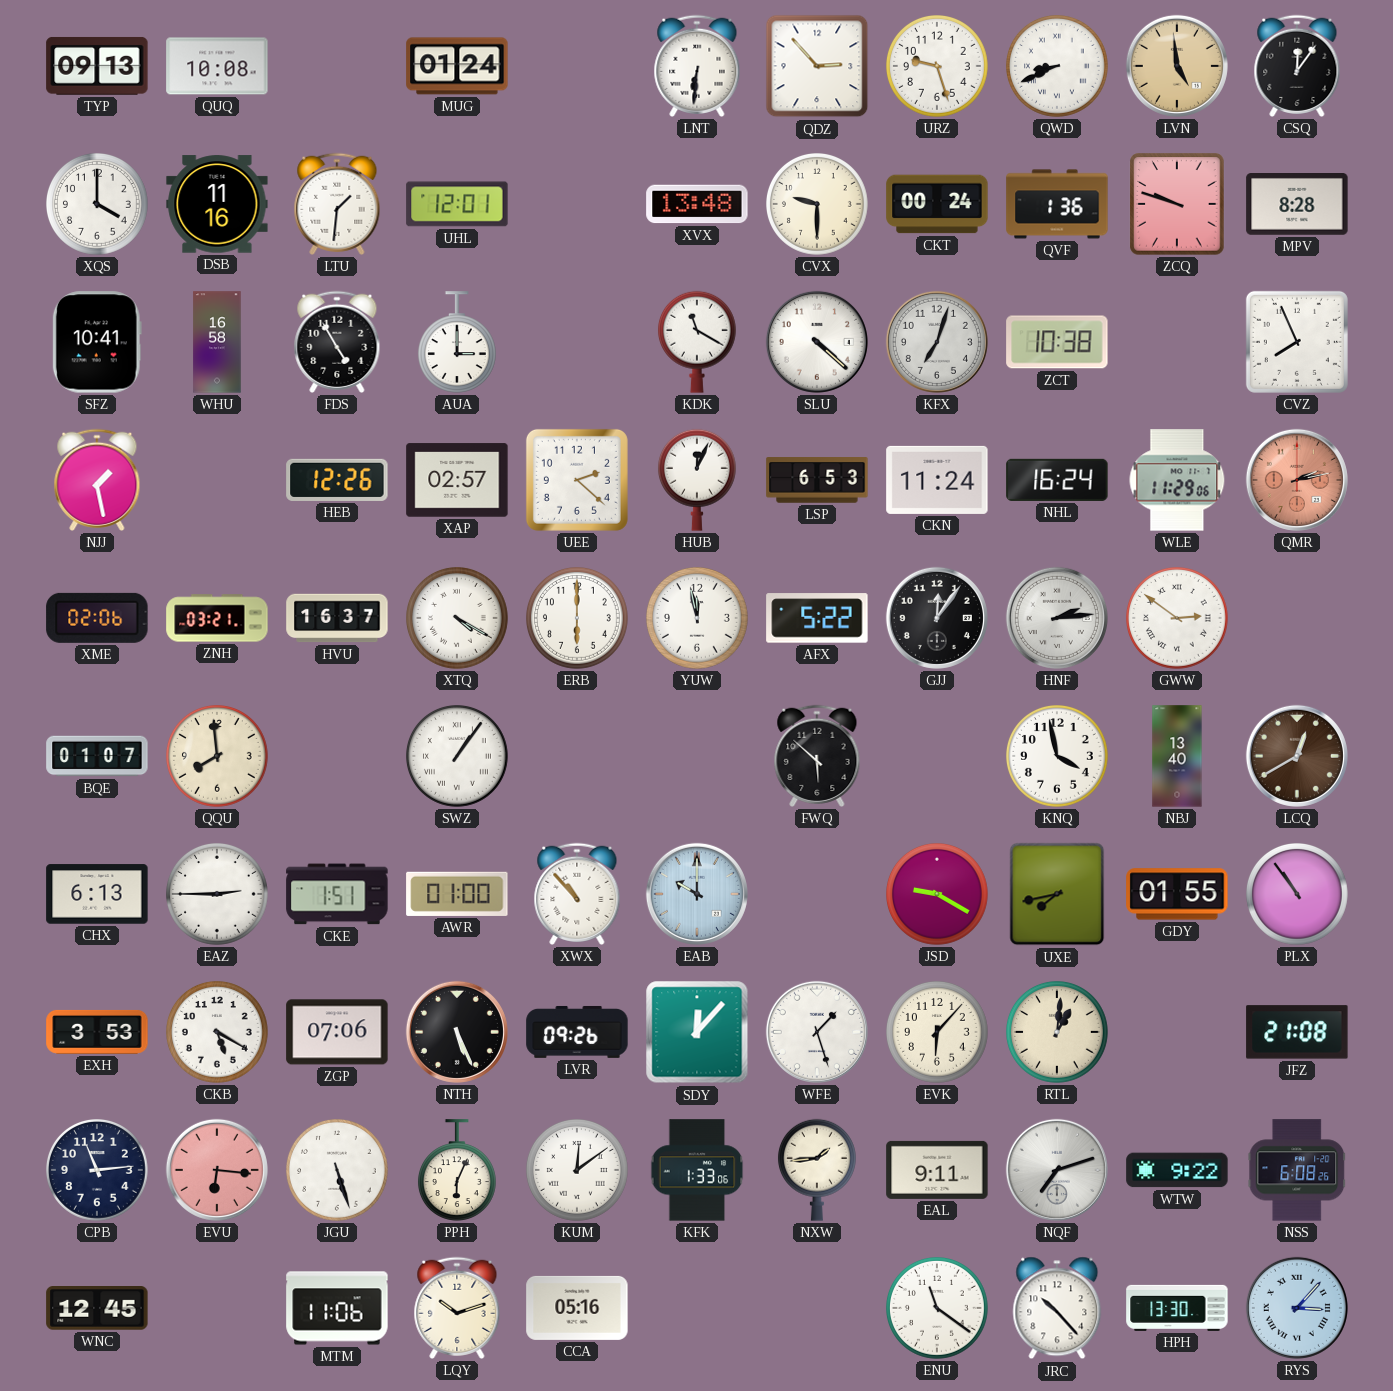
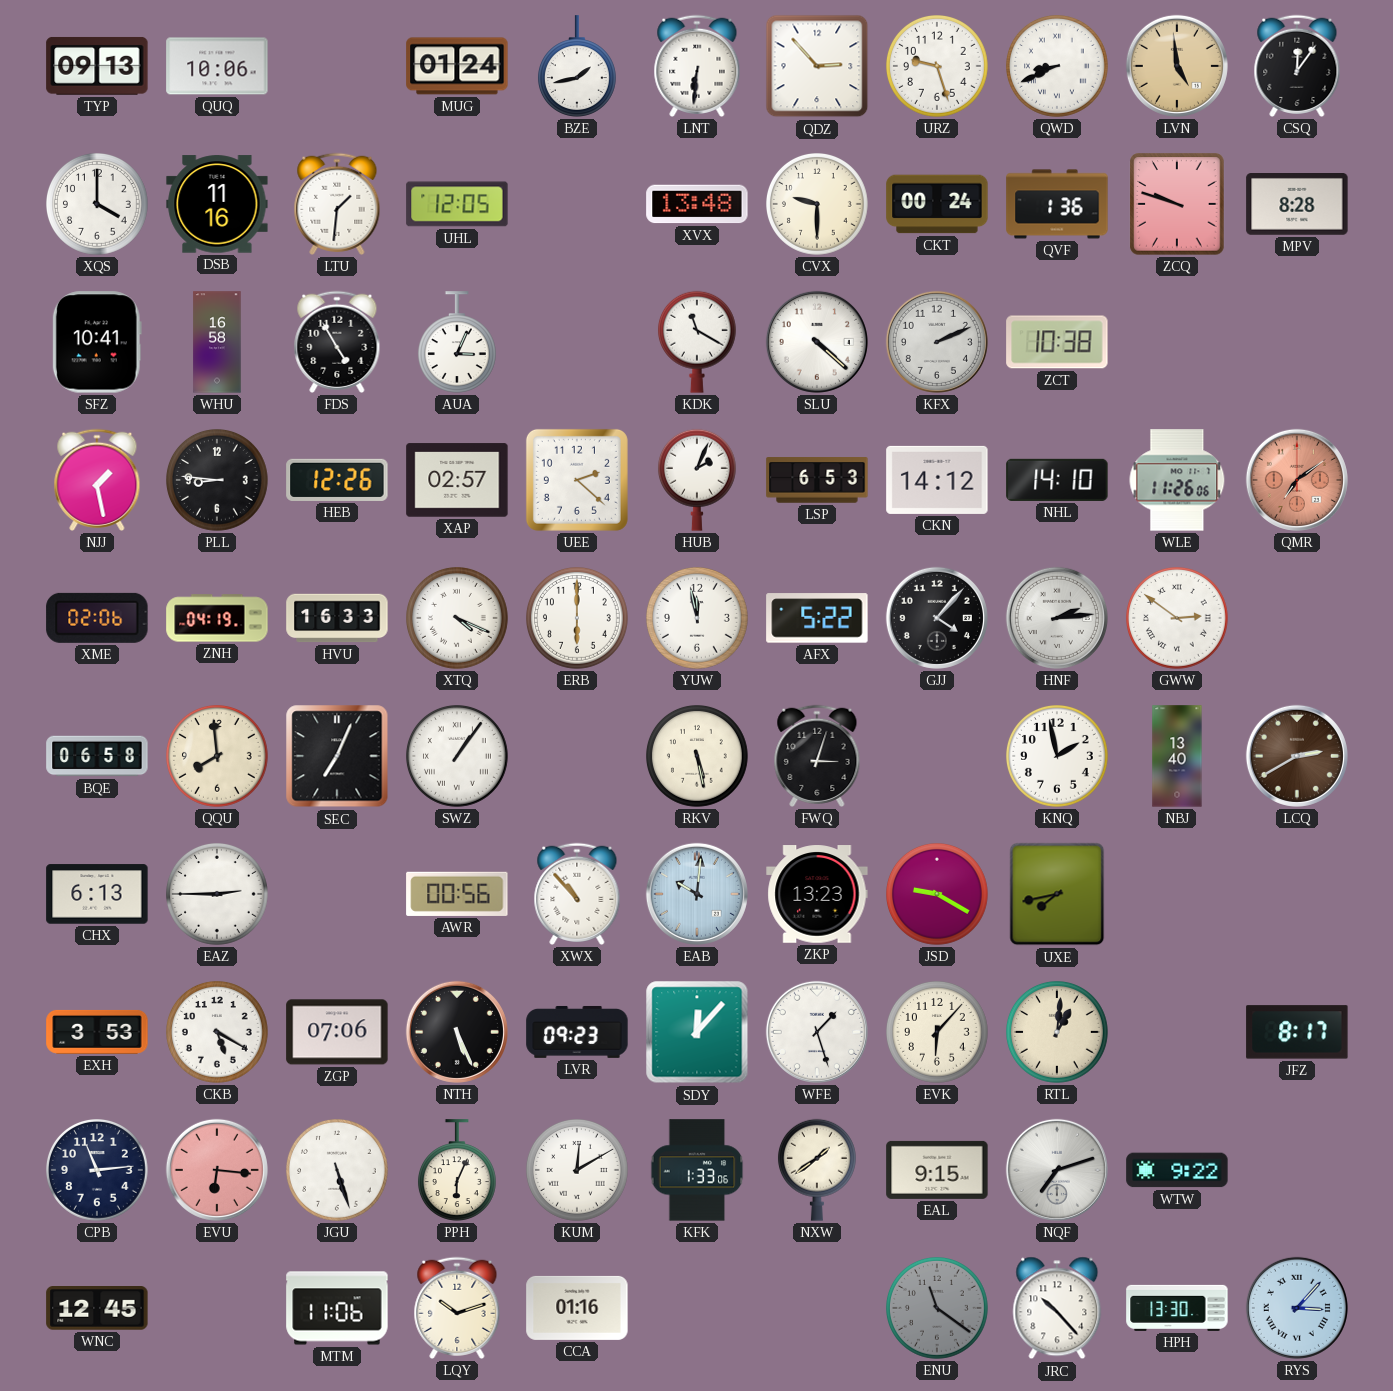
QUQ: 10:08 -> 10:06
BZE: none -> 1:43
UHL: 12:01 -> 12:05
AUA: 3:00 -> 3:04
KFX: 7:03 -> 2:11
CVZ: 7:56 -> none
PLL: none -> 8:46
HUB: 12:04 -> 2:04
CKN: 11:24 -> 14:12
NHL: 16:24 -> 14:10
WLE: 11:29 -> 11:26
QMR: 2:13 -> 7:09
ZNH: 03:21 -> 04:19
HVU: 16:37 -> 16:33
XTQ: 4:20 -> 4:19
GJJ: 12:06 -> 4:07
BQE: 01:07 -> 06:58
SEC: none -> 7:04
RKV: none -> 5:28
FWQ: 5:52 -> 3:03
KNQ: 3:58 -> 1:58
LCQ: 12:40 -> 2:40
CKE: 1:51 -> none
AWR: 01:00 -> 00:56
EAB: 10:00 -> 10:01
ZKP: none -> 13:23
GDY: 01:55 -> none
PLX: 10:54 -> none
LVR: 09:26 -> 09:23
JFZ: 21:08 -> 8:17
KUM: 12:09 -> 12:10
NXW: 1:44 -> 1:39
EAL: 9:11 -> 9:15
NSS: 6:08 -> none
CCA: 05:16 -> 01:16
ENU dial: white -> grey
